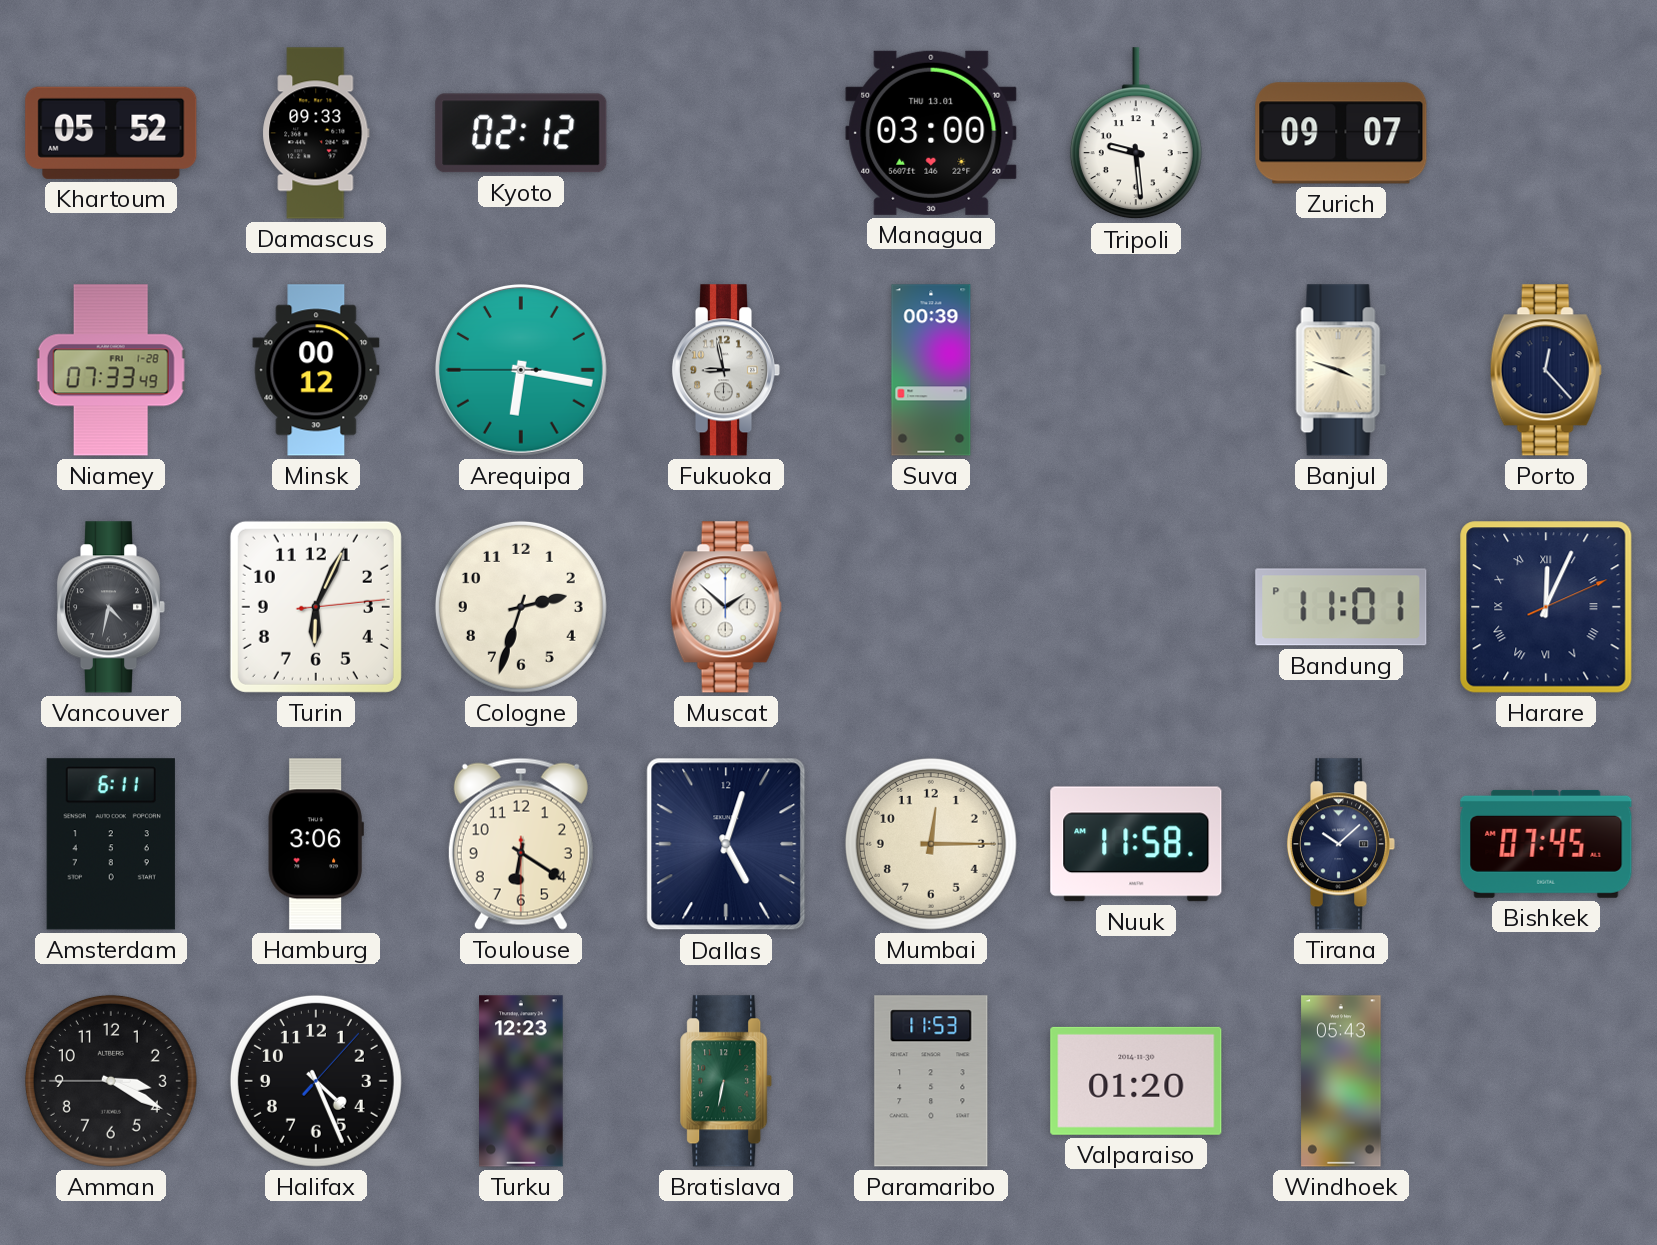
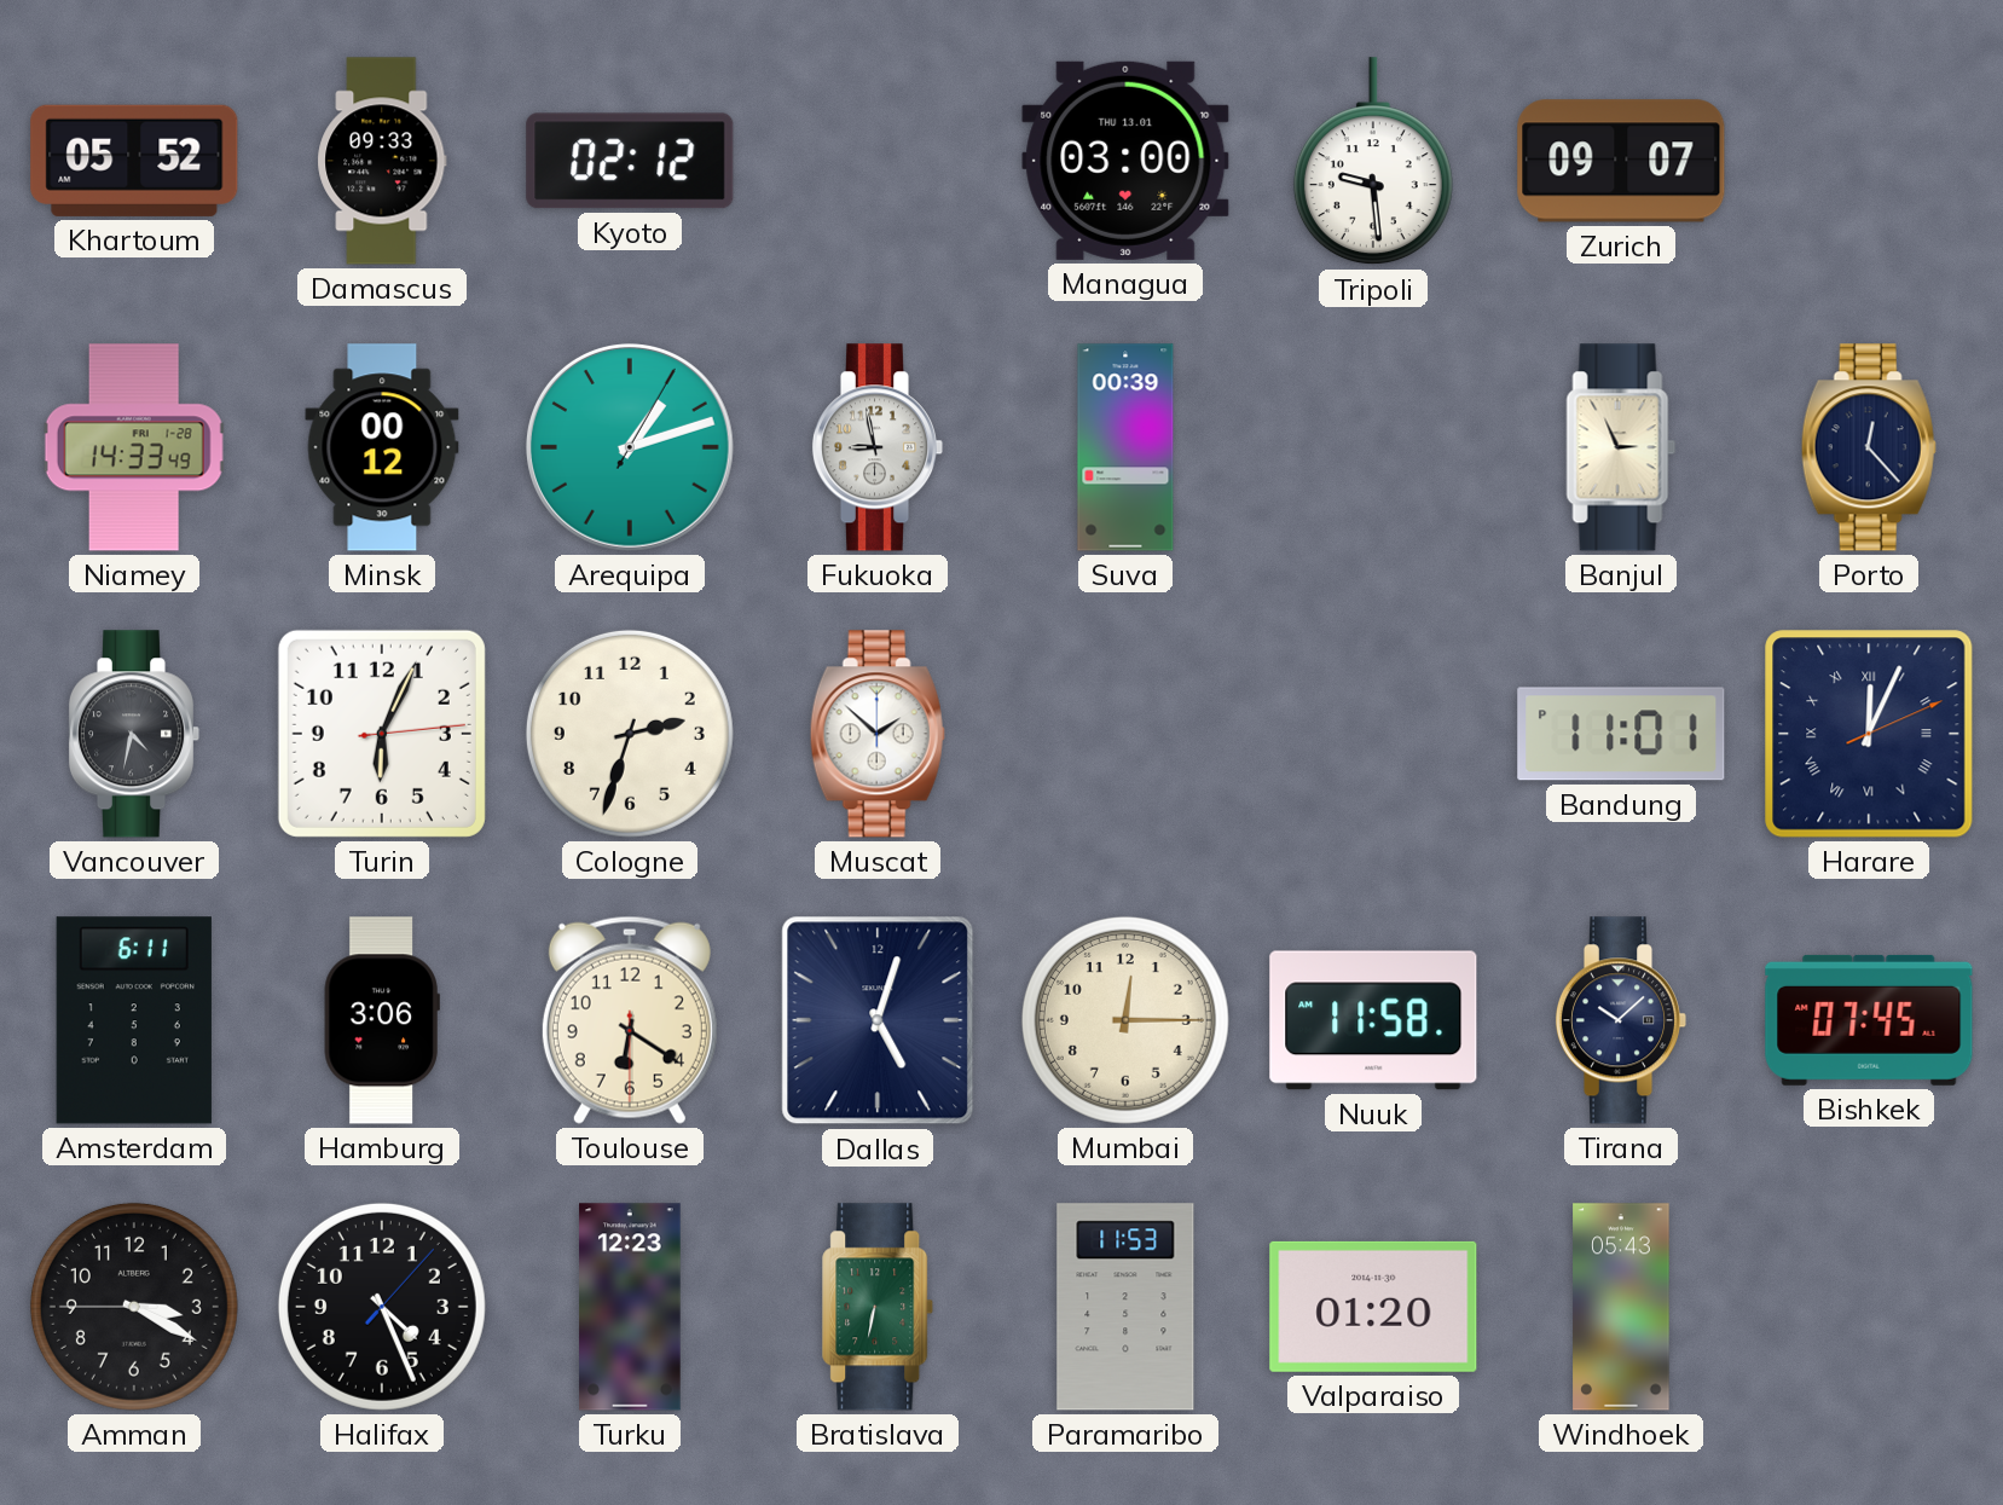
Niamey: 07:33 -> 14:33
Arequipa: 6:16 -> 1:12
Banjul: 3:48 -> 2:56
